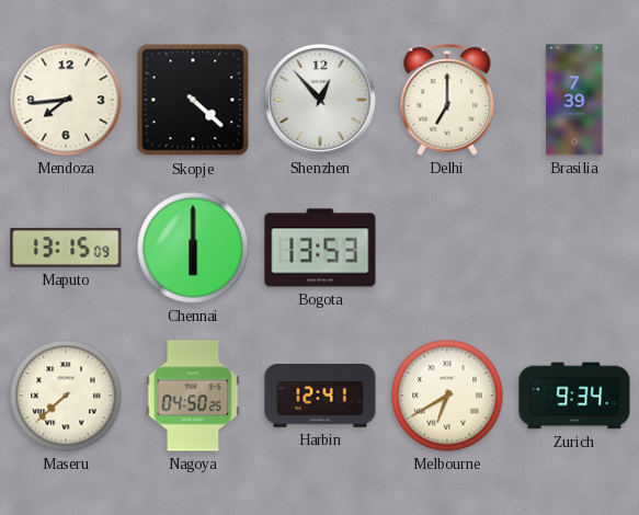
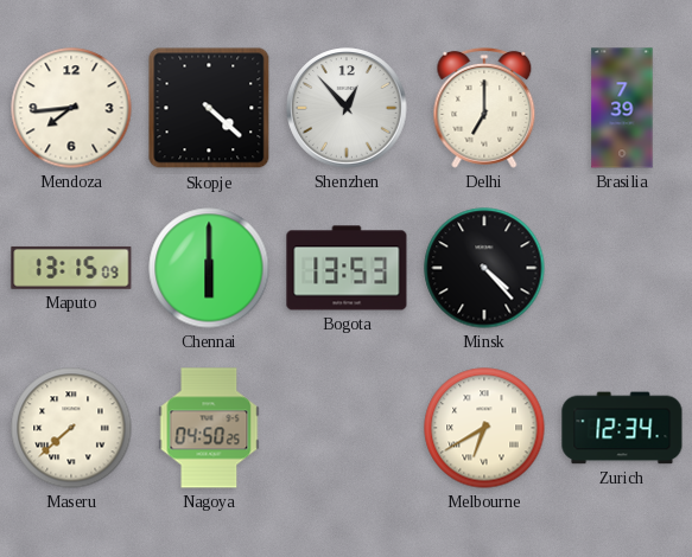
Minsk: none -> 4:23
Harbin: 12:41 -> none
Zurich: 9:34 -> 12:34
